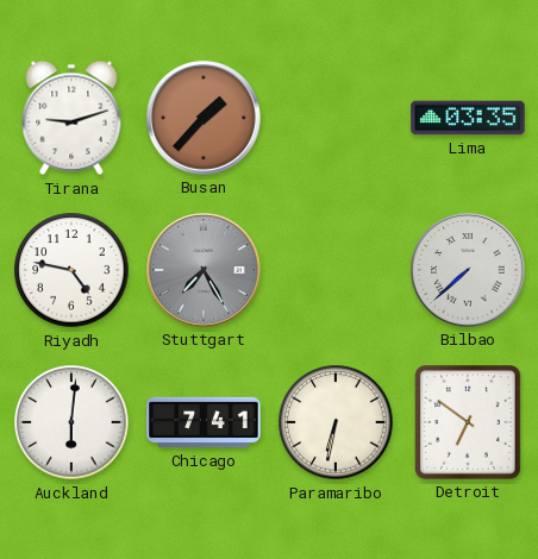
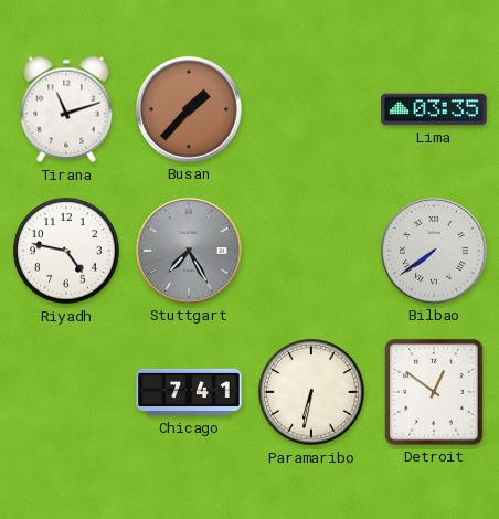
Tirana: 9:12 -> 11:12
Bilbao: 7:38 -> 7:39
Auckland: 6:01 -> none
Detroit: 6:51 -> 12:51
